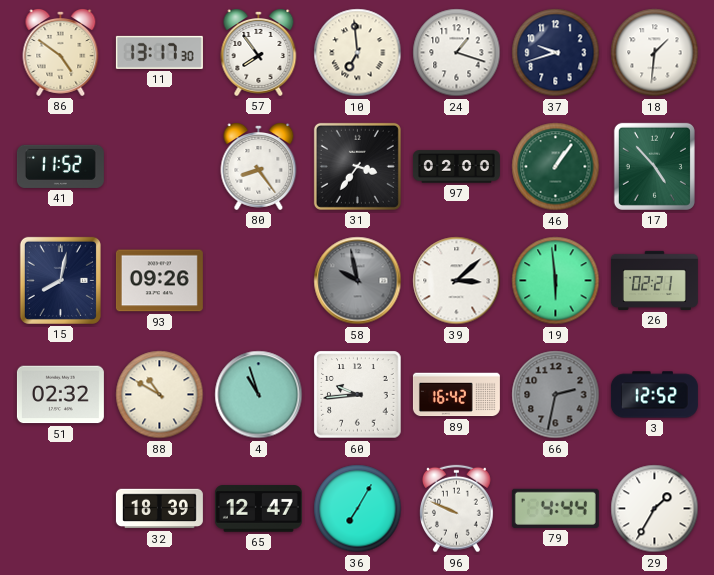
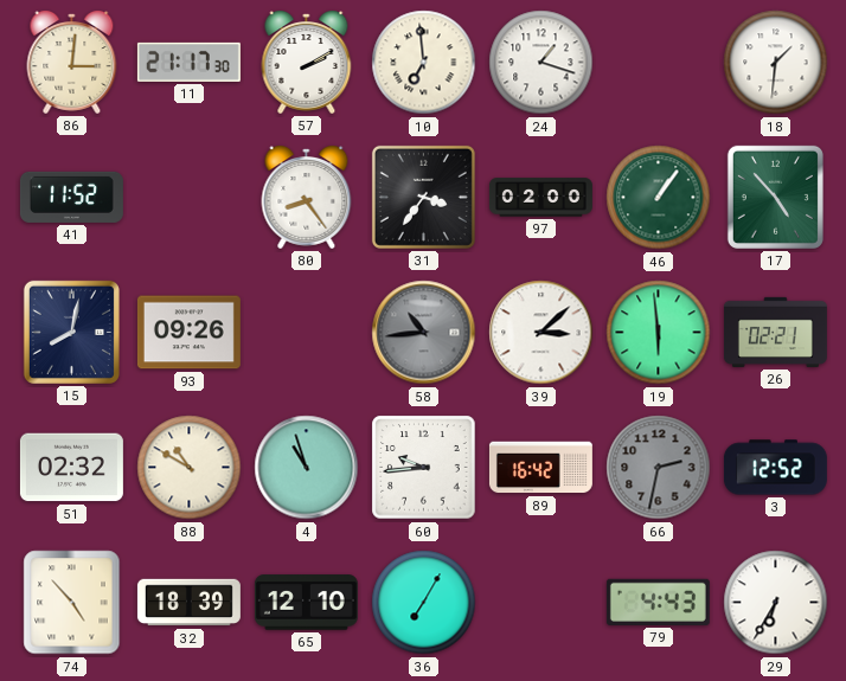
86: 4:51 -> 3:01
11: 13:17 -> 21:17
57: 7:54 -> 2:10
37: 9:42 -> none
58: 9:58 -> 10:44
74: none -> 4:53
65: 12:47 -> 12:10
96: 9:49 -> none
79: 4:44 -> 4:43
29: 1:35 -> 6:35
